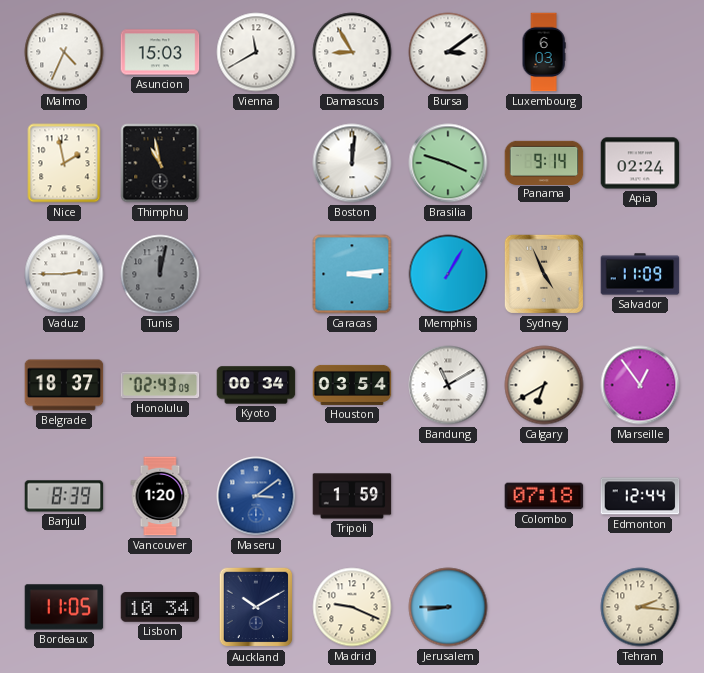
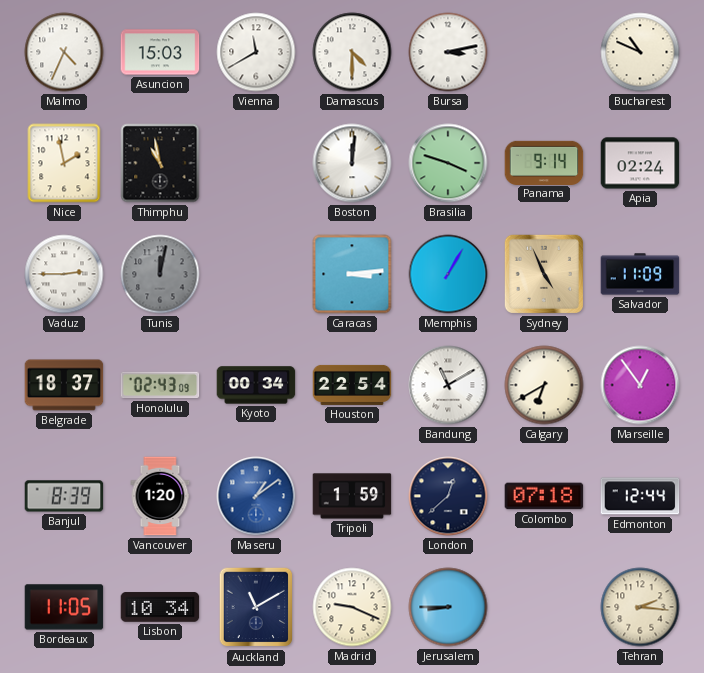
Damascus: 8:55 -> 4:30
Bursa: 3:09 -> 3:13
Luxembourg: 6:03 -> none
Bucharest: none -> 10:49
Houston: 03:54 -> 22:54
Maseru: 3:09 -> 1:09
London: none -> 12:38
Auckland: 10:10 -> 11:10
